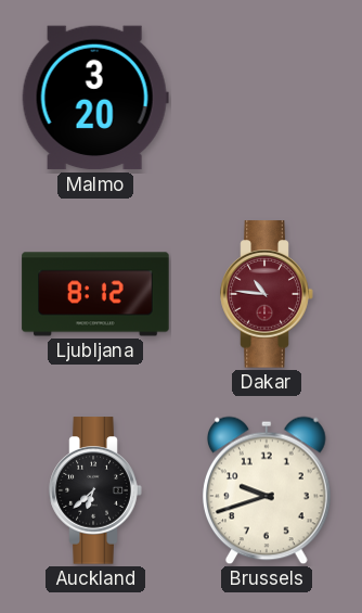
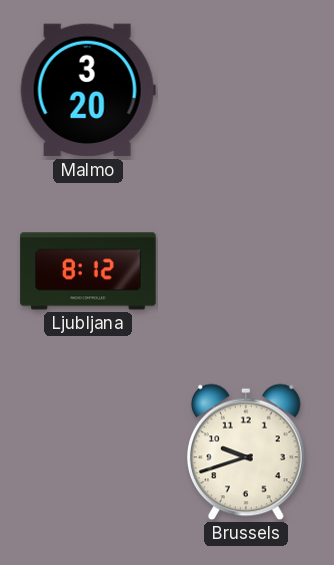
Dakar: 10:46 -> none
Auckland: 6:38 -> none
